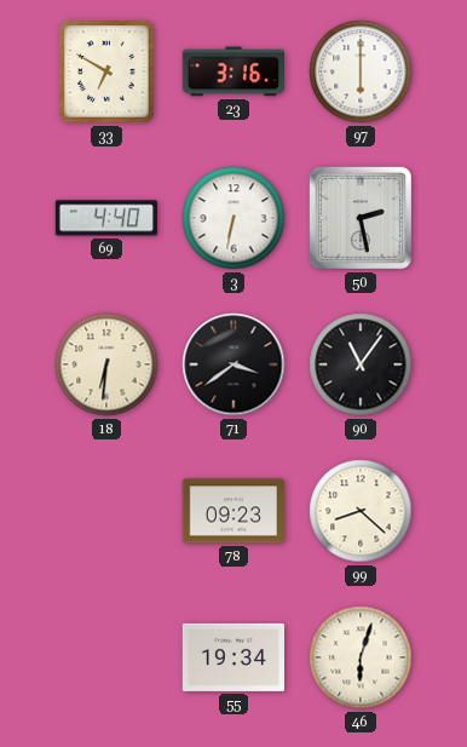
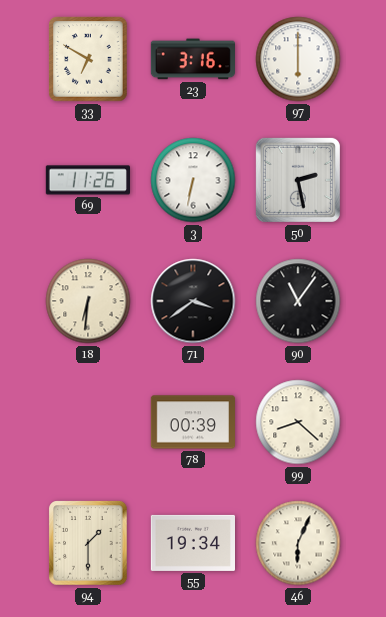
69: 4:40 -> 11:26
78: 09:23 -> 00:39
94: none -> 1:30
46: 6:03 -> 6:04
